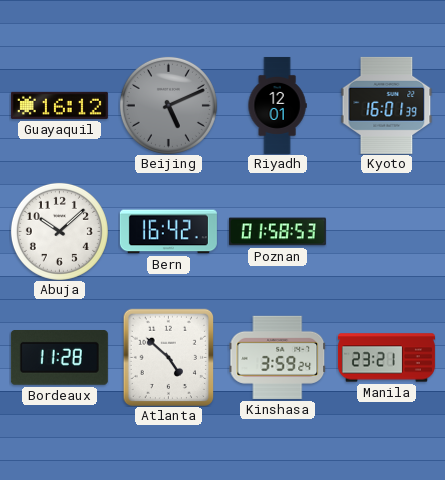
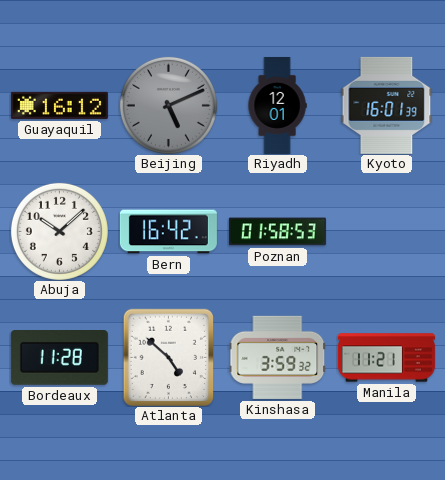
Kinshasa: 3:59:24 -> 3:59:32
Manila: 23:21 -> 11:21
